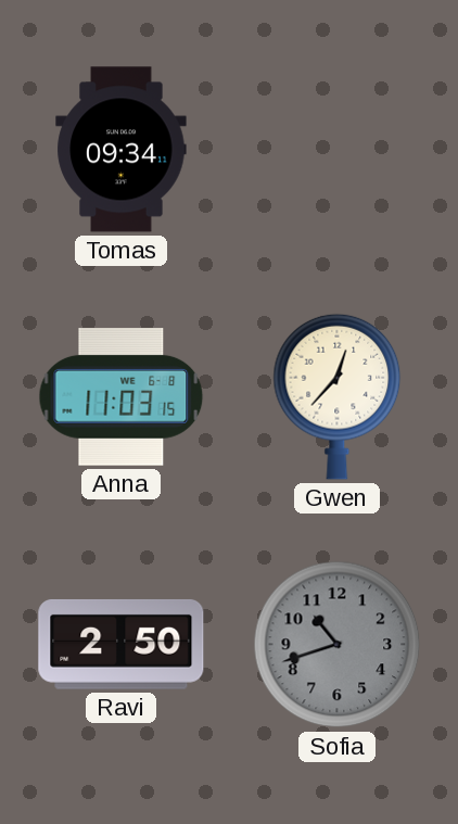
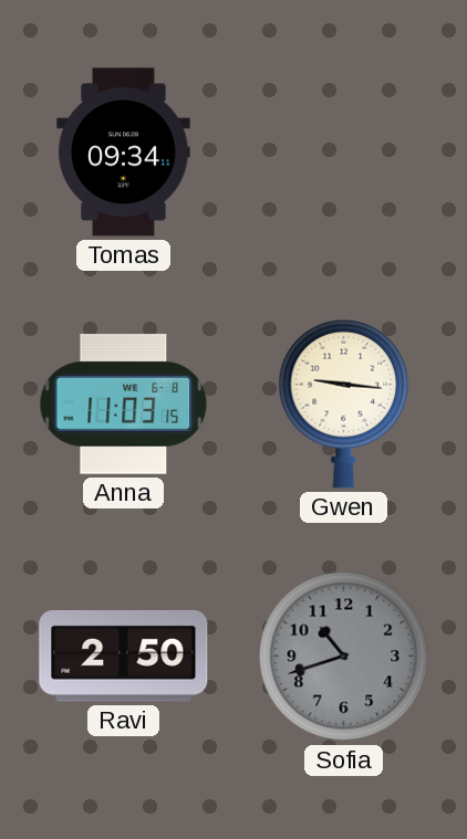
Gwen: 12:37 -> 9:16
